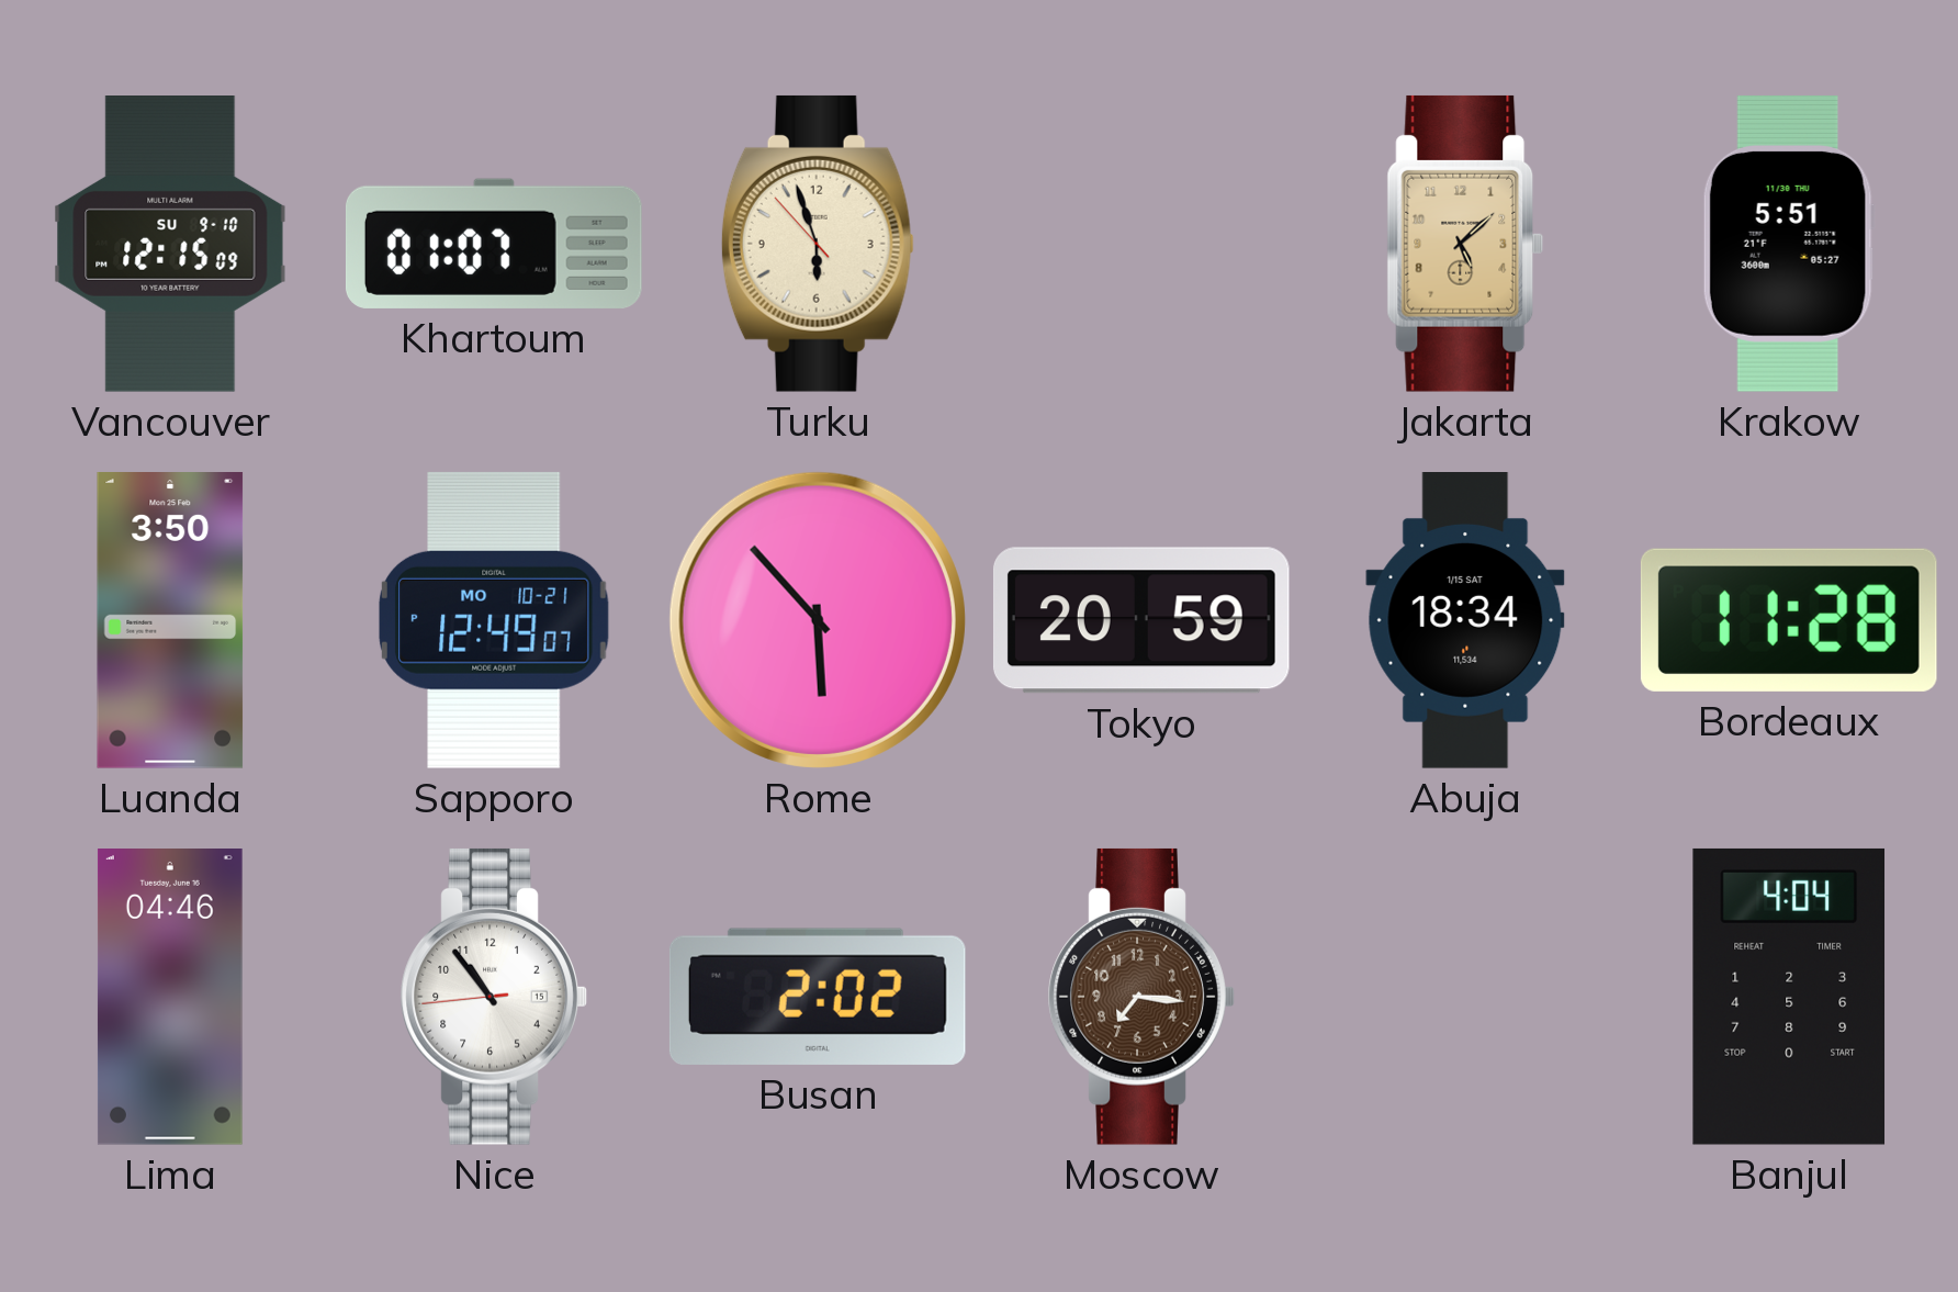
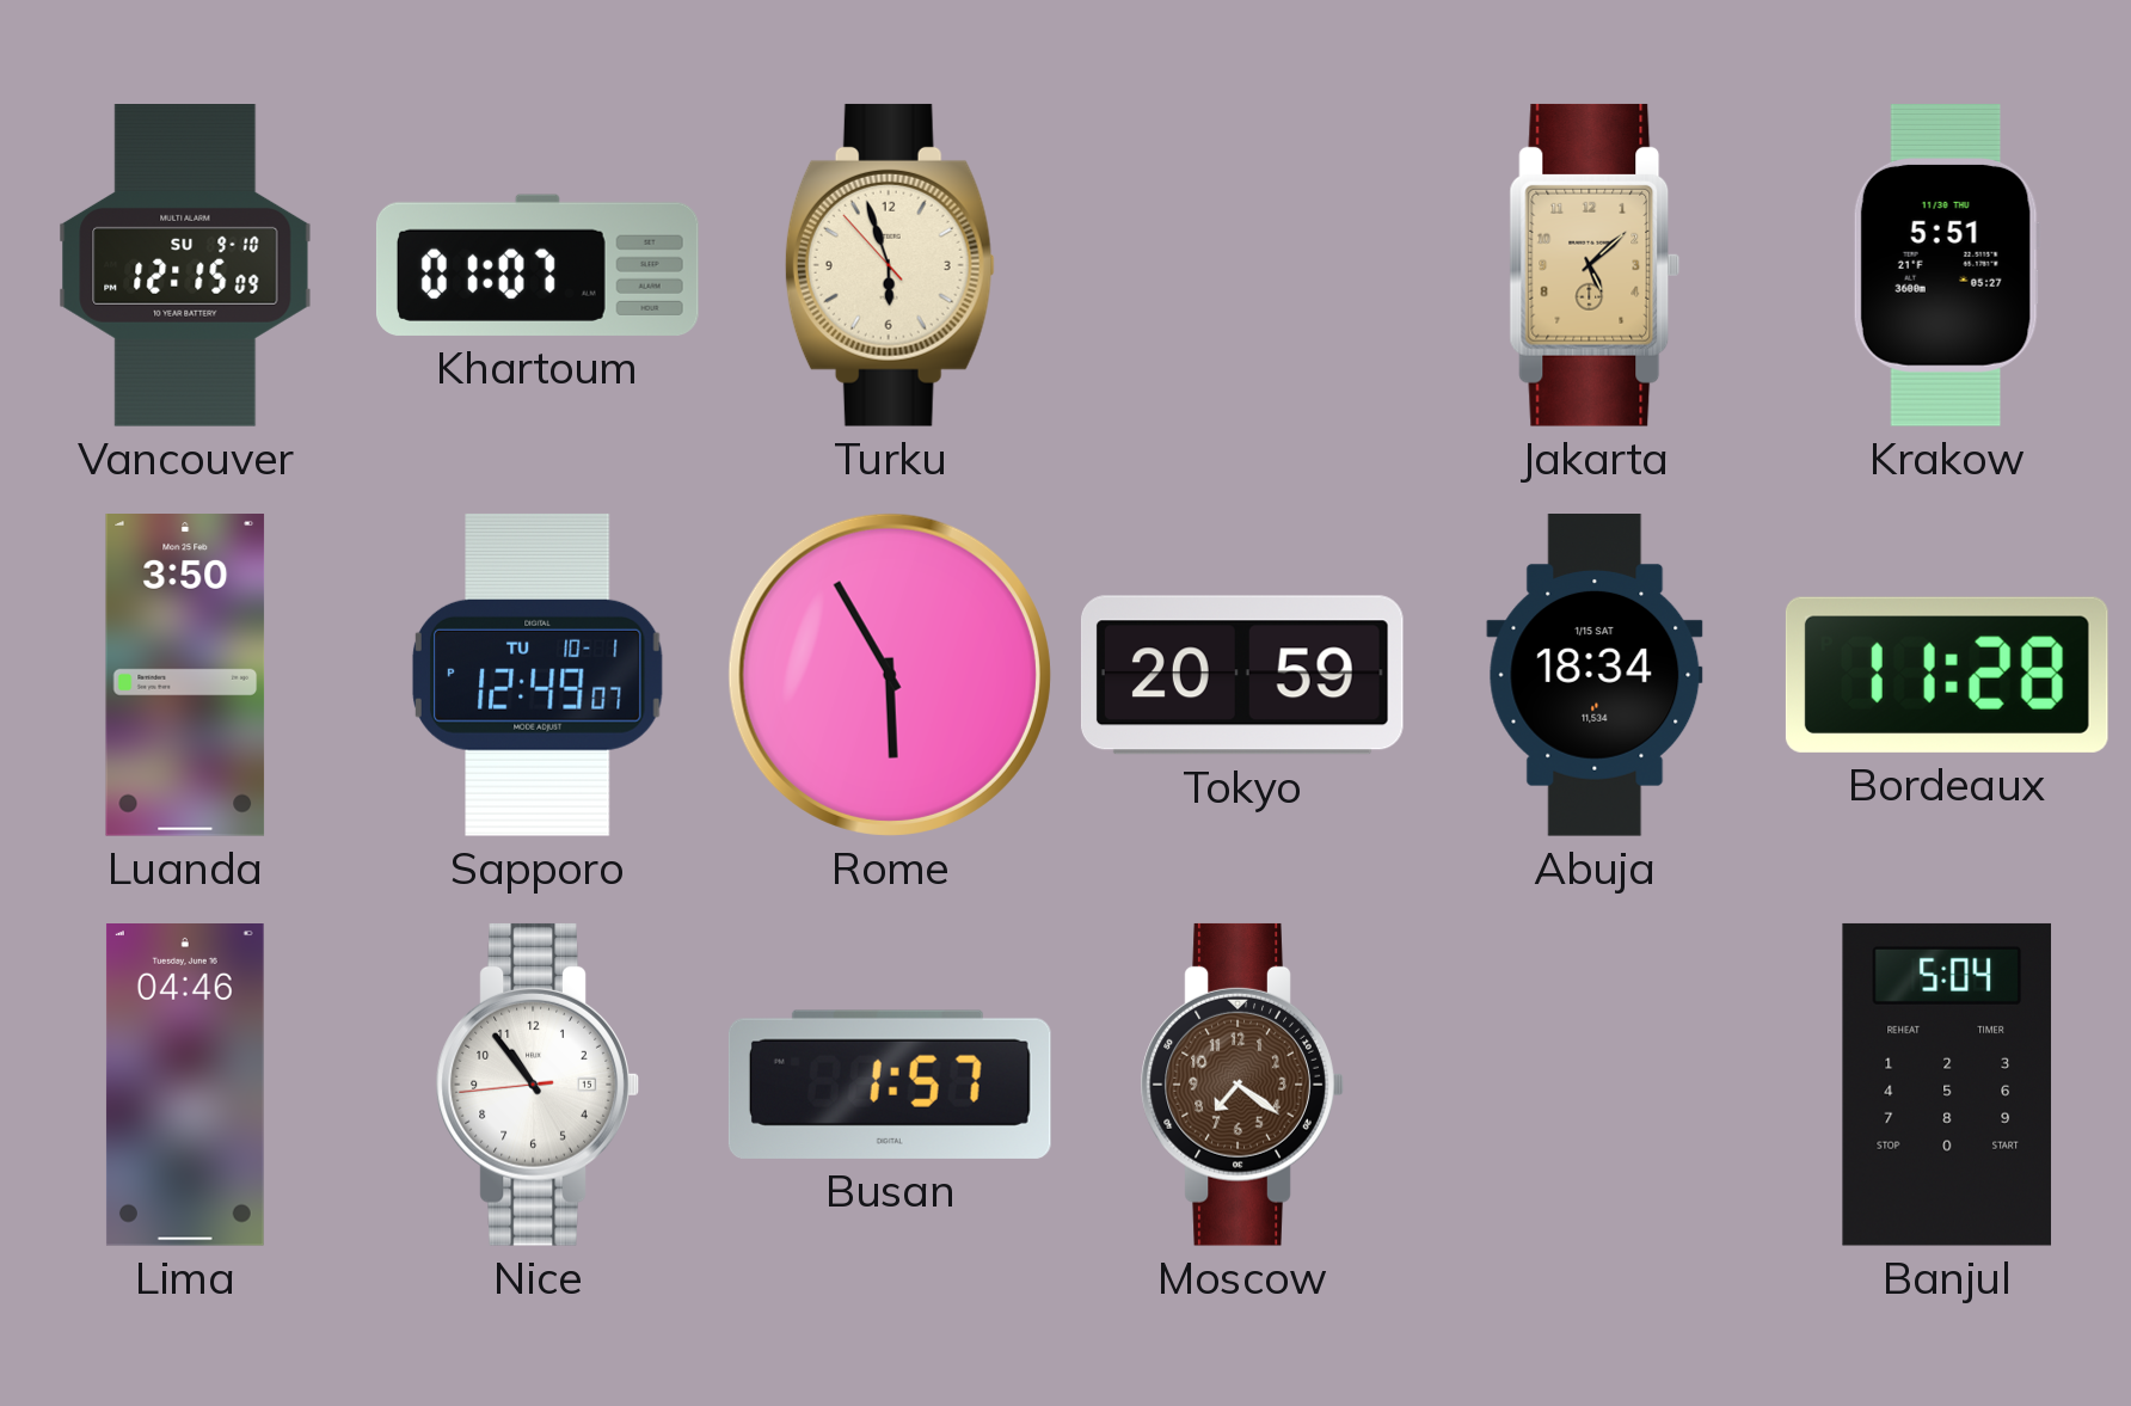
Sapporo date: MO 10-21 -> TU 10-1
Rome: 5:53 -> 5:55
Busan: 2:02 -> 1:57
Moscow: 7:16 -> 7:21
Banjul: 4:04 -> 5:04
